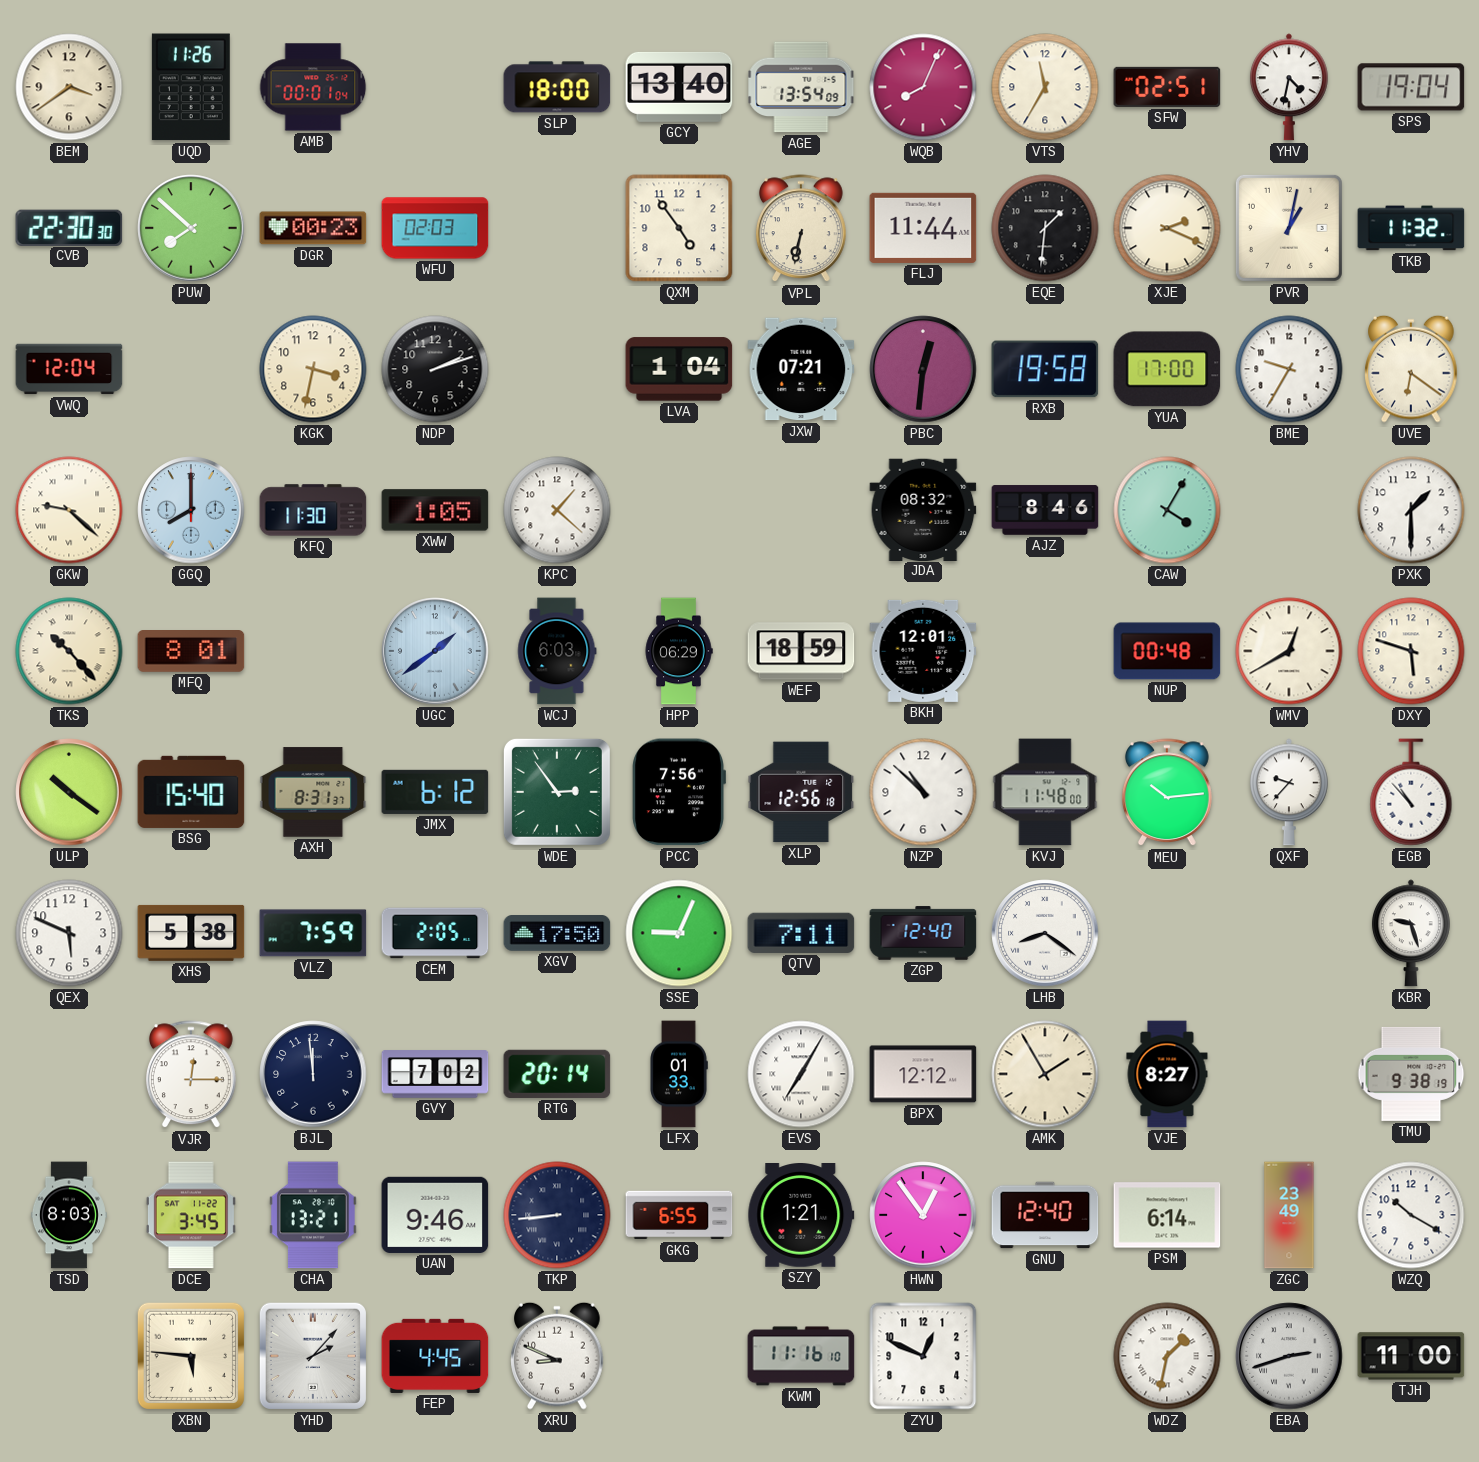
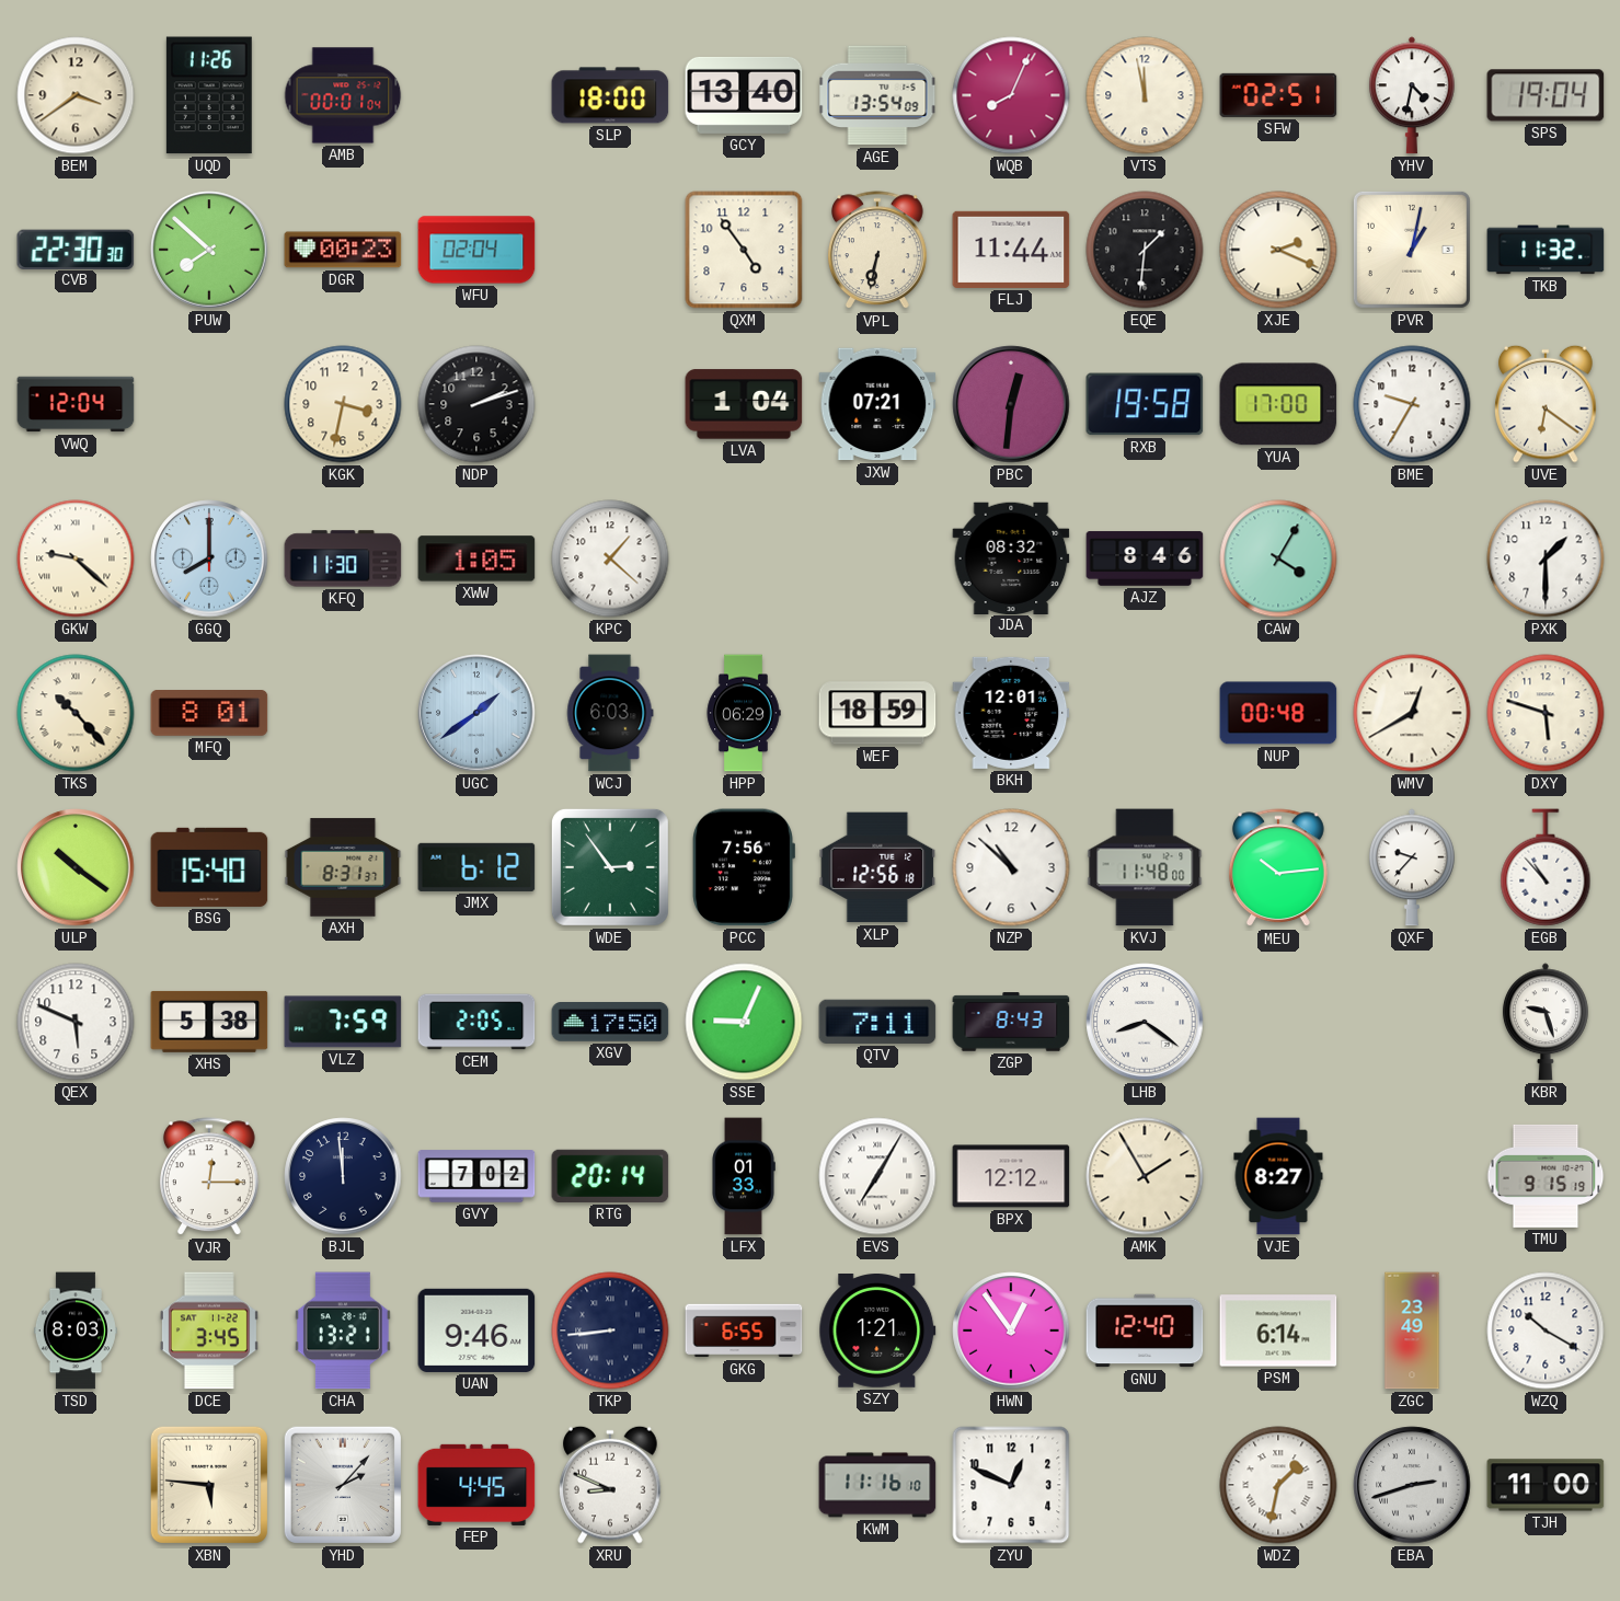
VTS: 11:35 -> 11:58
WFU: 02:03 -> 02:04
ZGP: 12:40 -> 8:43
TMU: 9:38 -> 9:15
